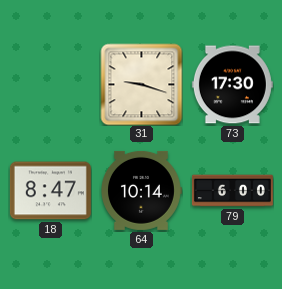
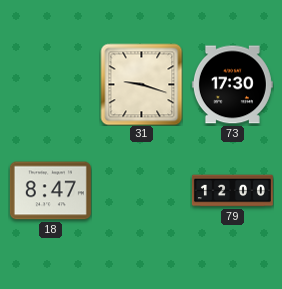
64: 10:14 -> none
79: 6:00 -> 12:00
